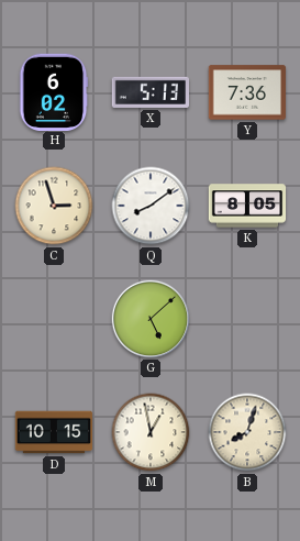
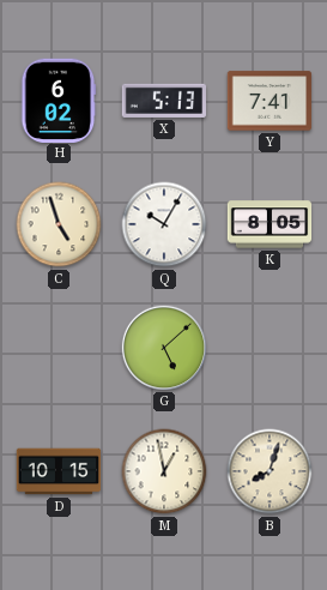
Y: 7:36 -> 7:41
C: 2:57 -> 4:57
Q: 8:09 -> 10:05
